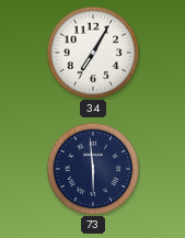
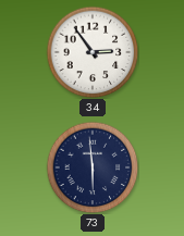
34: 7:05 -> 2:54
